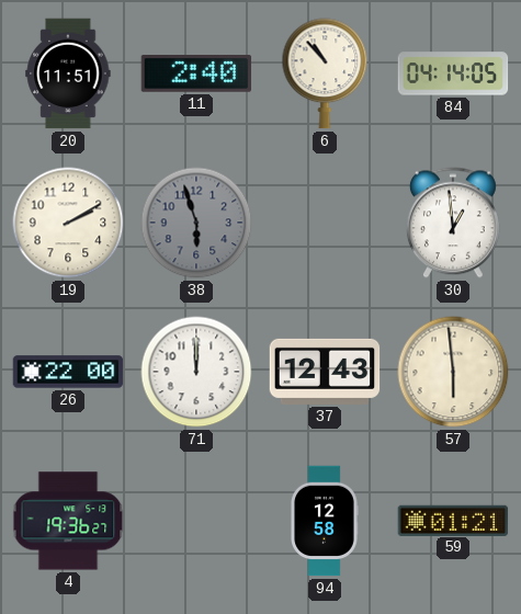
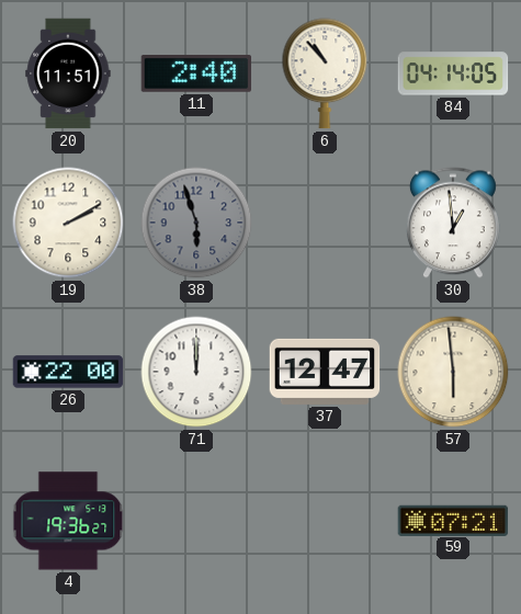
37: 12:43 -> 12:47
94: 12:58 -> none
59: 01:21 -> 07:21
